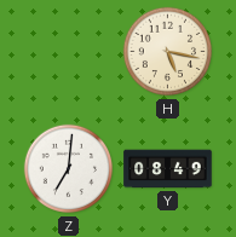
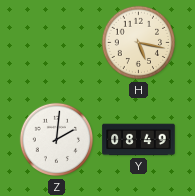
Z: 7:01 -> 2:01
